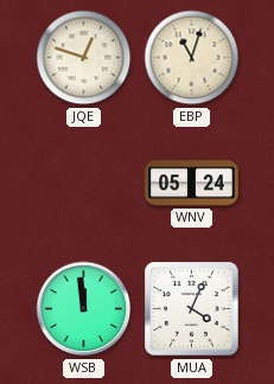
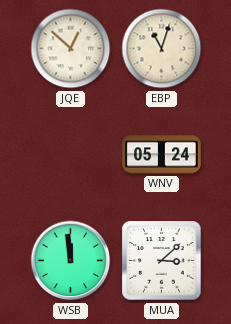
JQE: 12:48 -> 12:52
MUA: 4:04 -> 3:08
